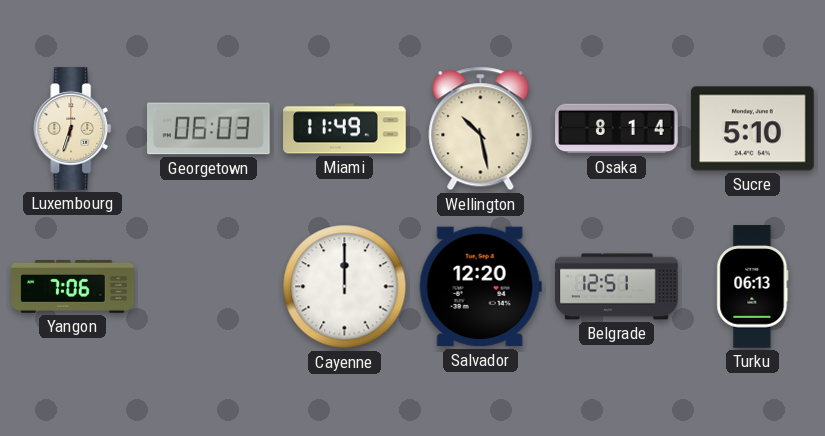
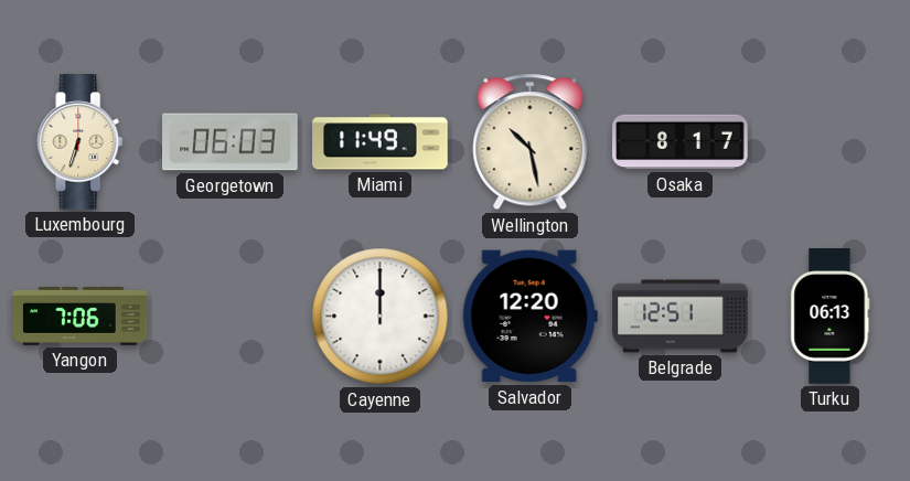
Osaka: 8:14 -> 8:17
Sucre: 5:10 -> none
